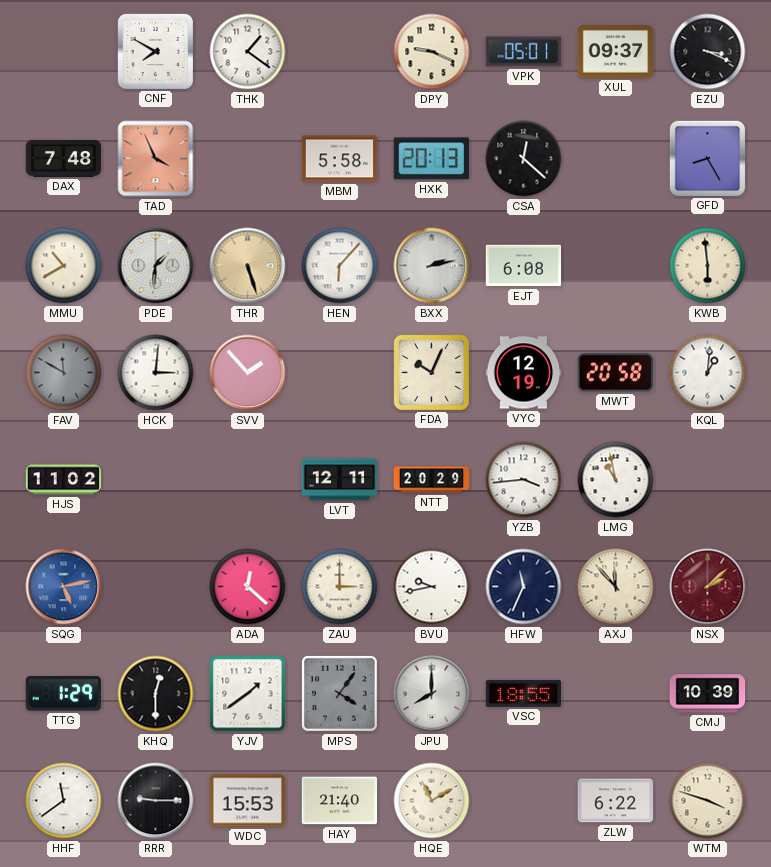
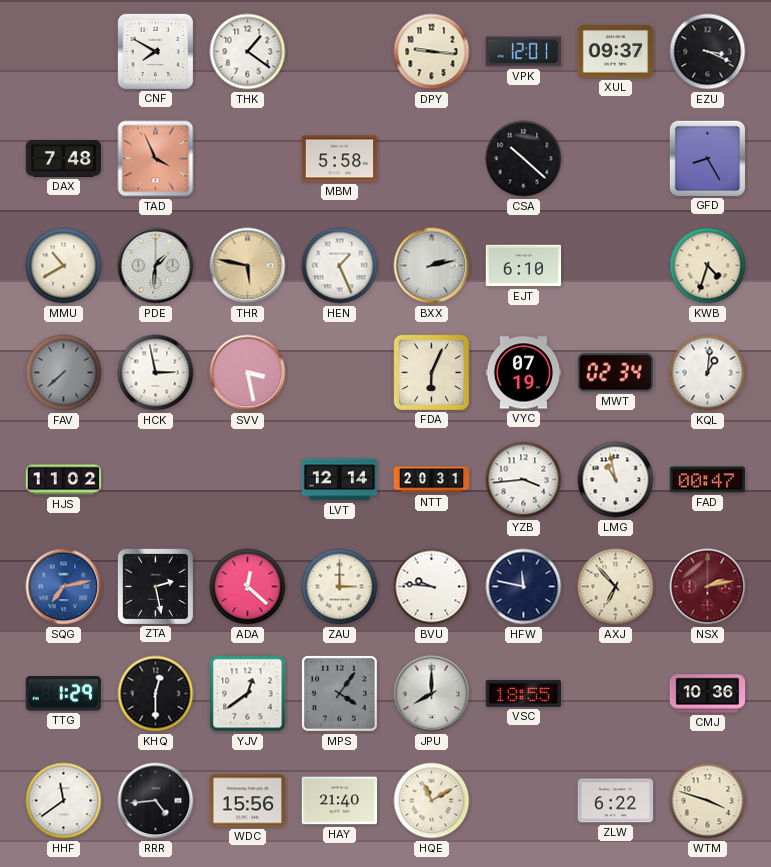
DPY: 9:19 -> 9:16
VPK: 05:01 -> 12:01
HXK: 20:13 -> none
CSA: 12:22 -> 10:22
THR: 5:27 -> 5:47
HEN: 6:07 -> 1:26
EJT: 6:08 -> 6:10
KWB: 5:59 -> 4:33
FAV: 11:50 -> 7:38
HCK: 3:01 -> 2:58
SVV: 1:53 -> 3:28
FDA: 10:04 -> 6:04
VYC: 12:19 -> 07:19
MWT: 20:58 -> 02:34
LVT: 12:11 -> 12:14
NTT: 20:29 -> 20:31
FAD: none -> 00:47
SQG: 5:13 -> 7:13
ZTA: none -> 2:28
BVU: 9:43 -> 9:46
HFW: 11:34 -> 11:47
AXJ: 11:53 -> 6:53
NSX: 2:08 -> 2:13
YJV: 1:39 -> 12:39
CMJ: 10:39 -> 10:36
RRR: 9:15 -> 4:44
WDC: 15:53 -> 15:56
